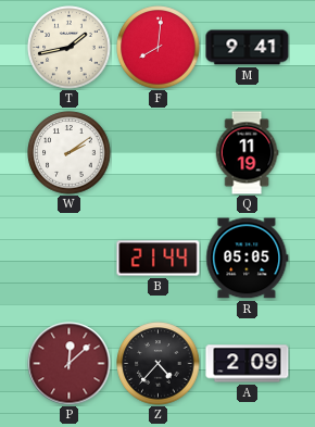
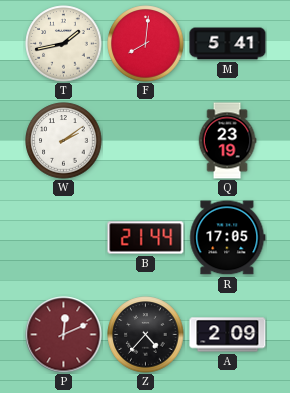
M: 9:41 -> 5:41
Q: 11:19 -> 23:19
R: 05:05 -> 17:05
P: 12:08 -> 12:11
